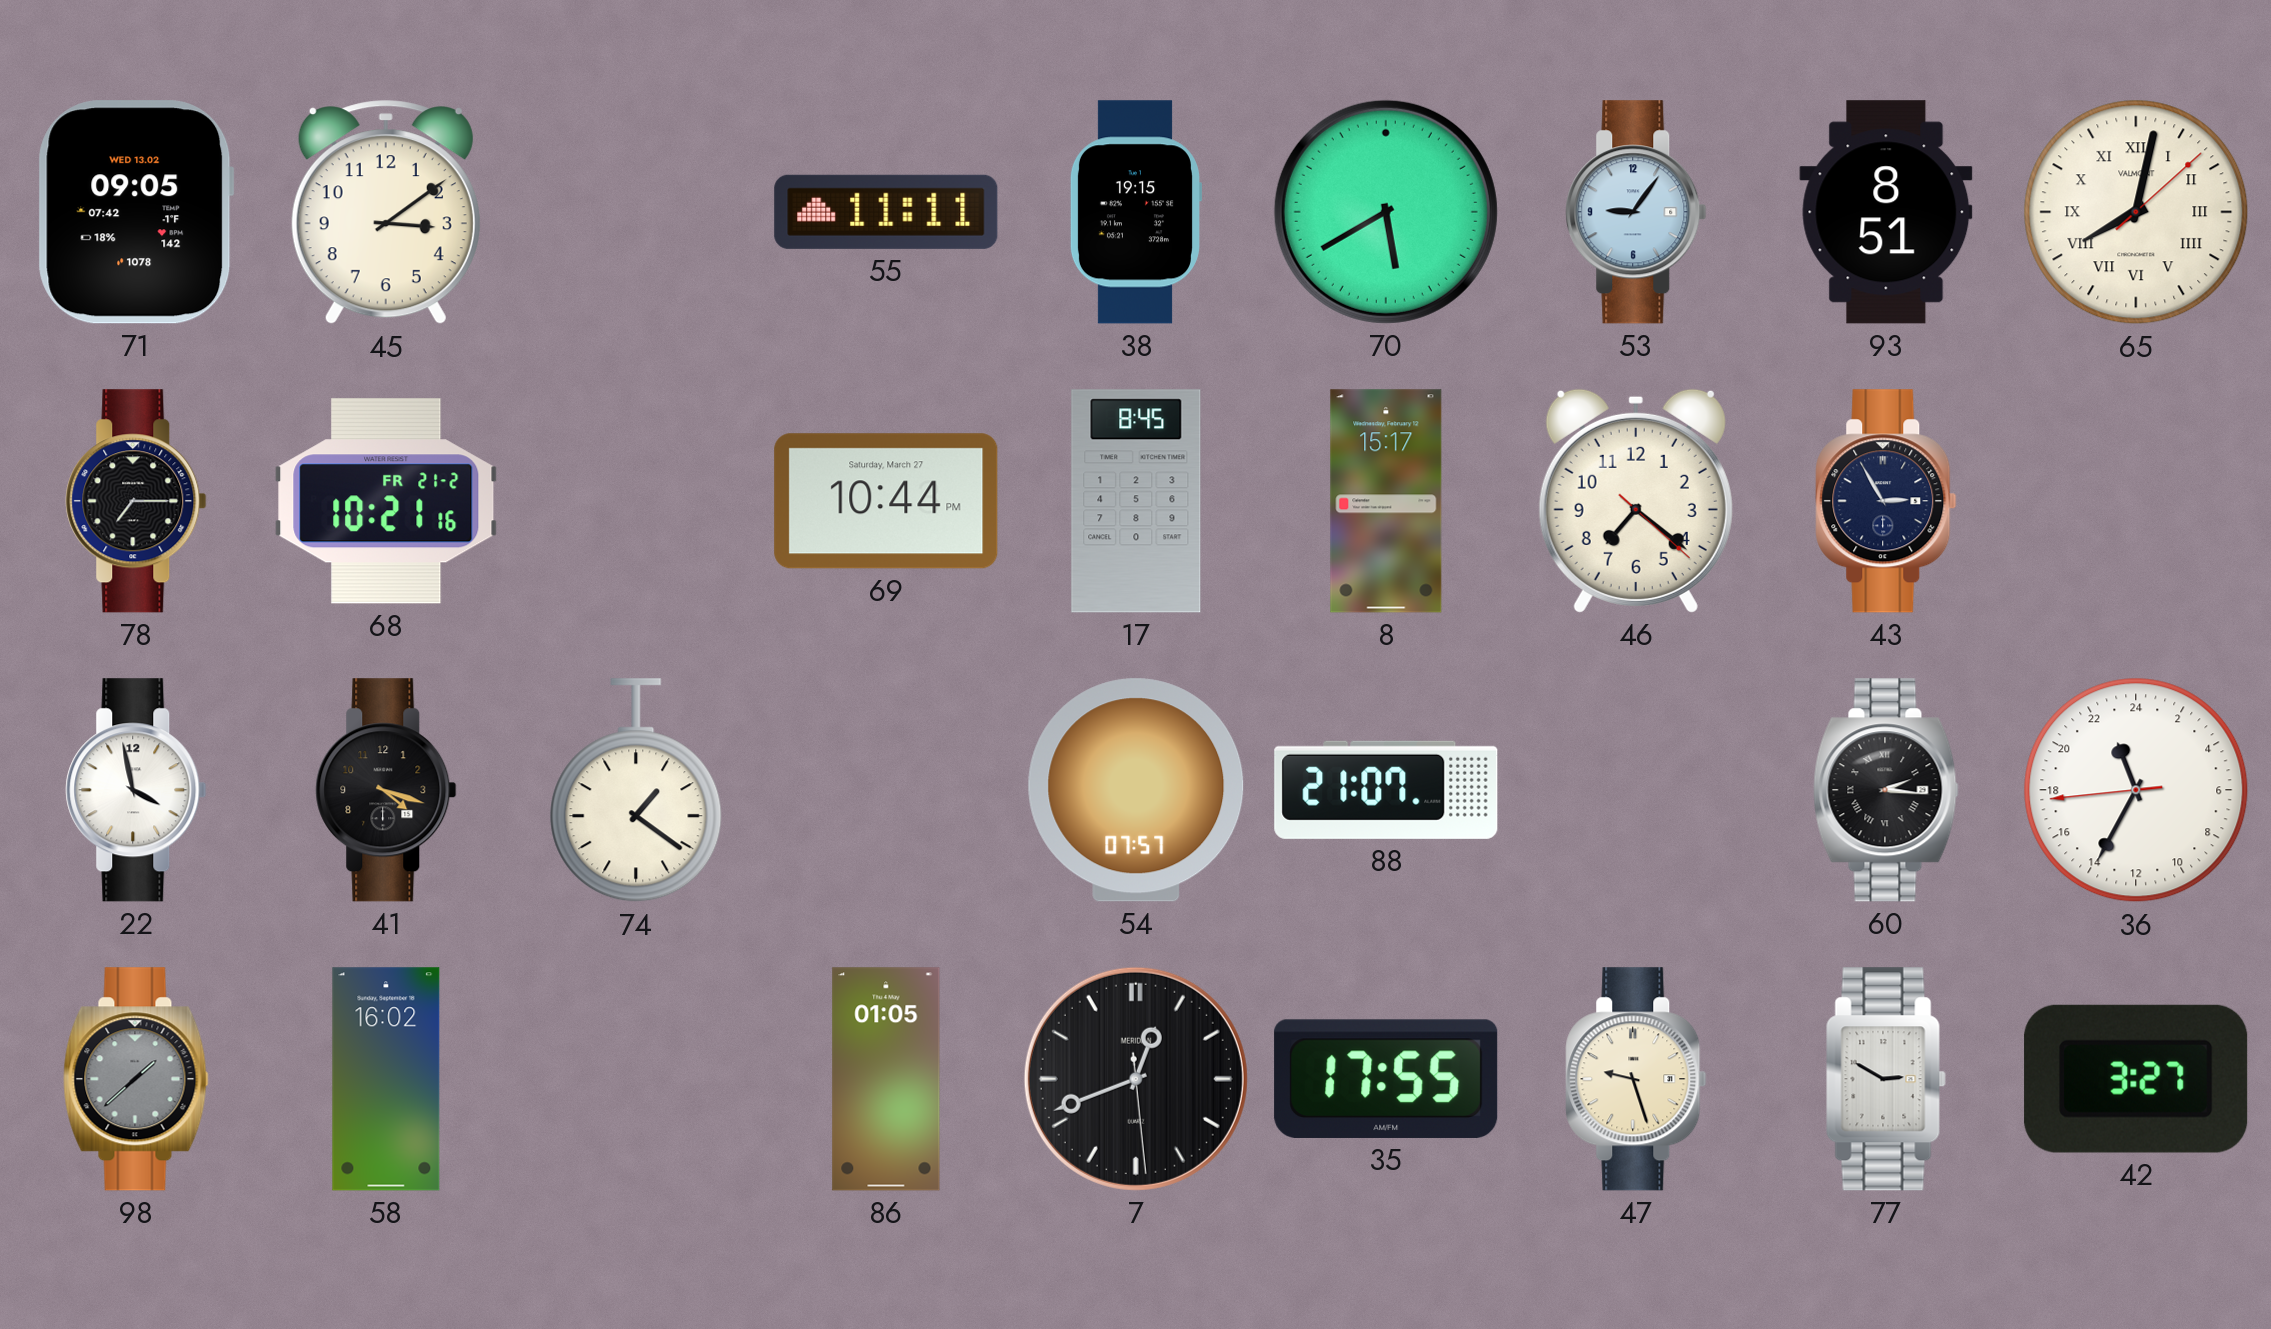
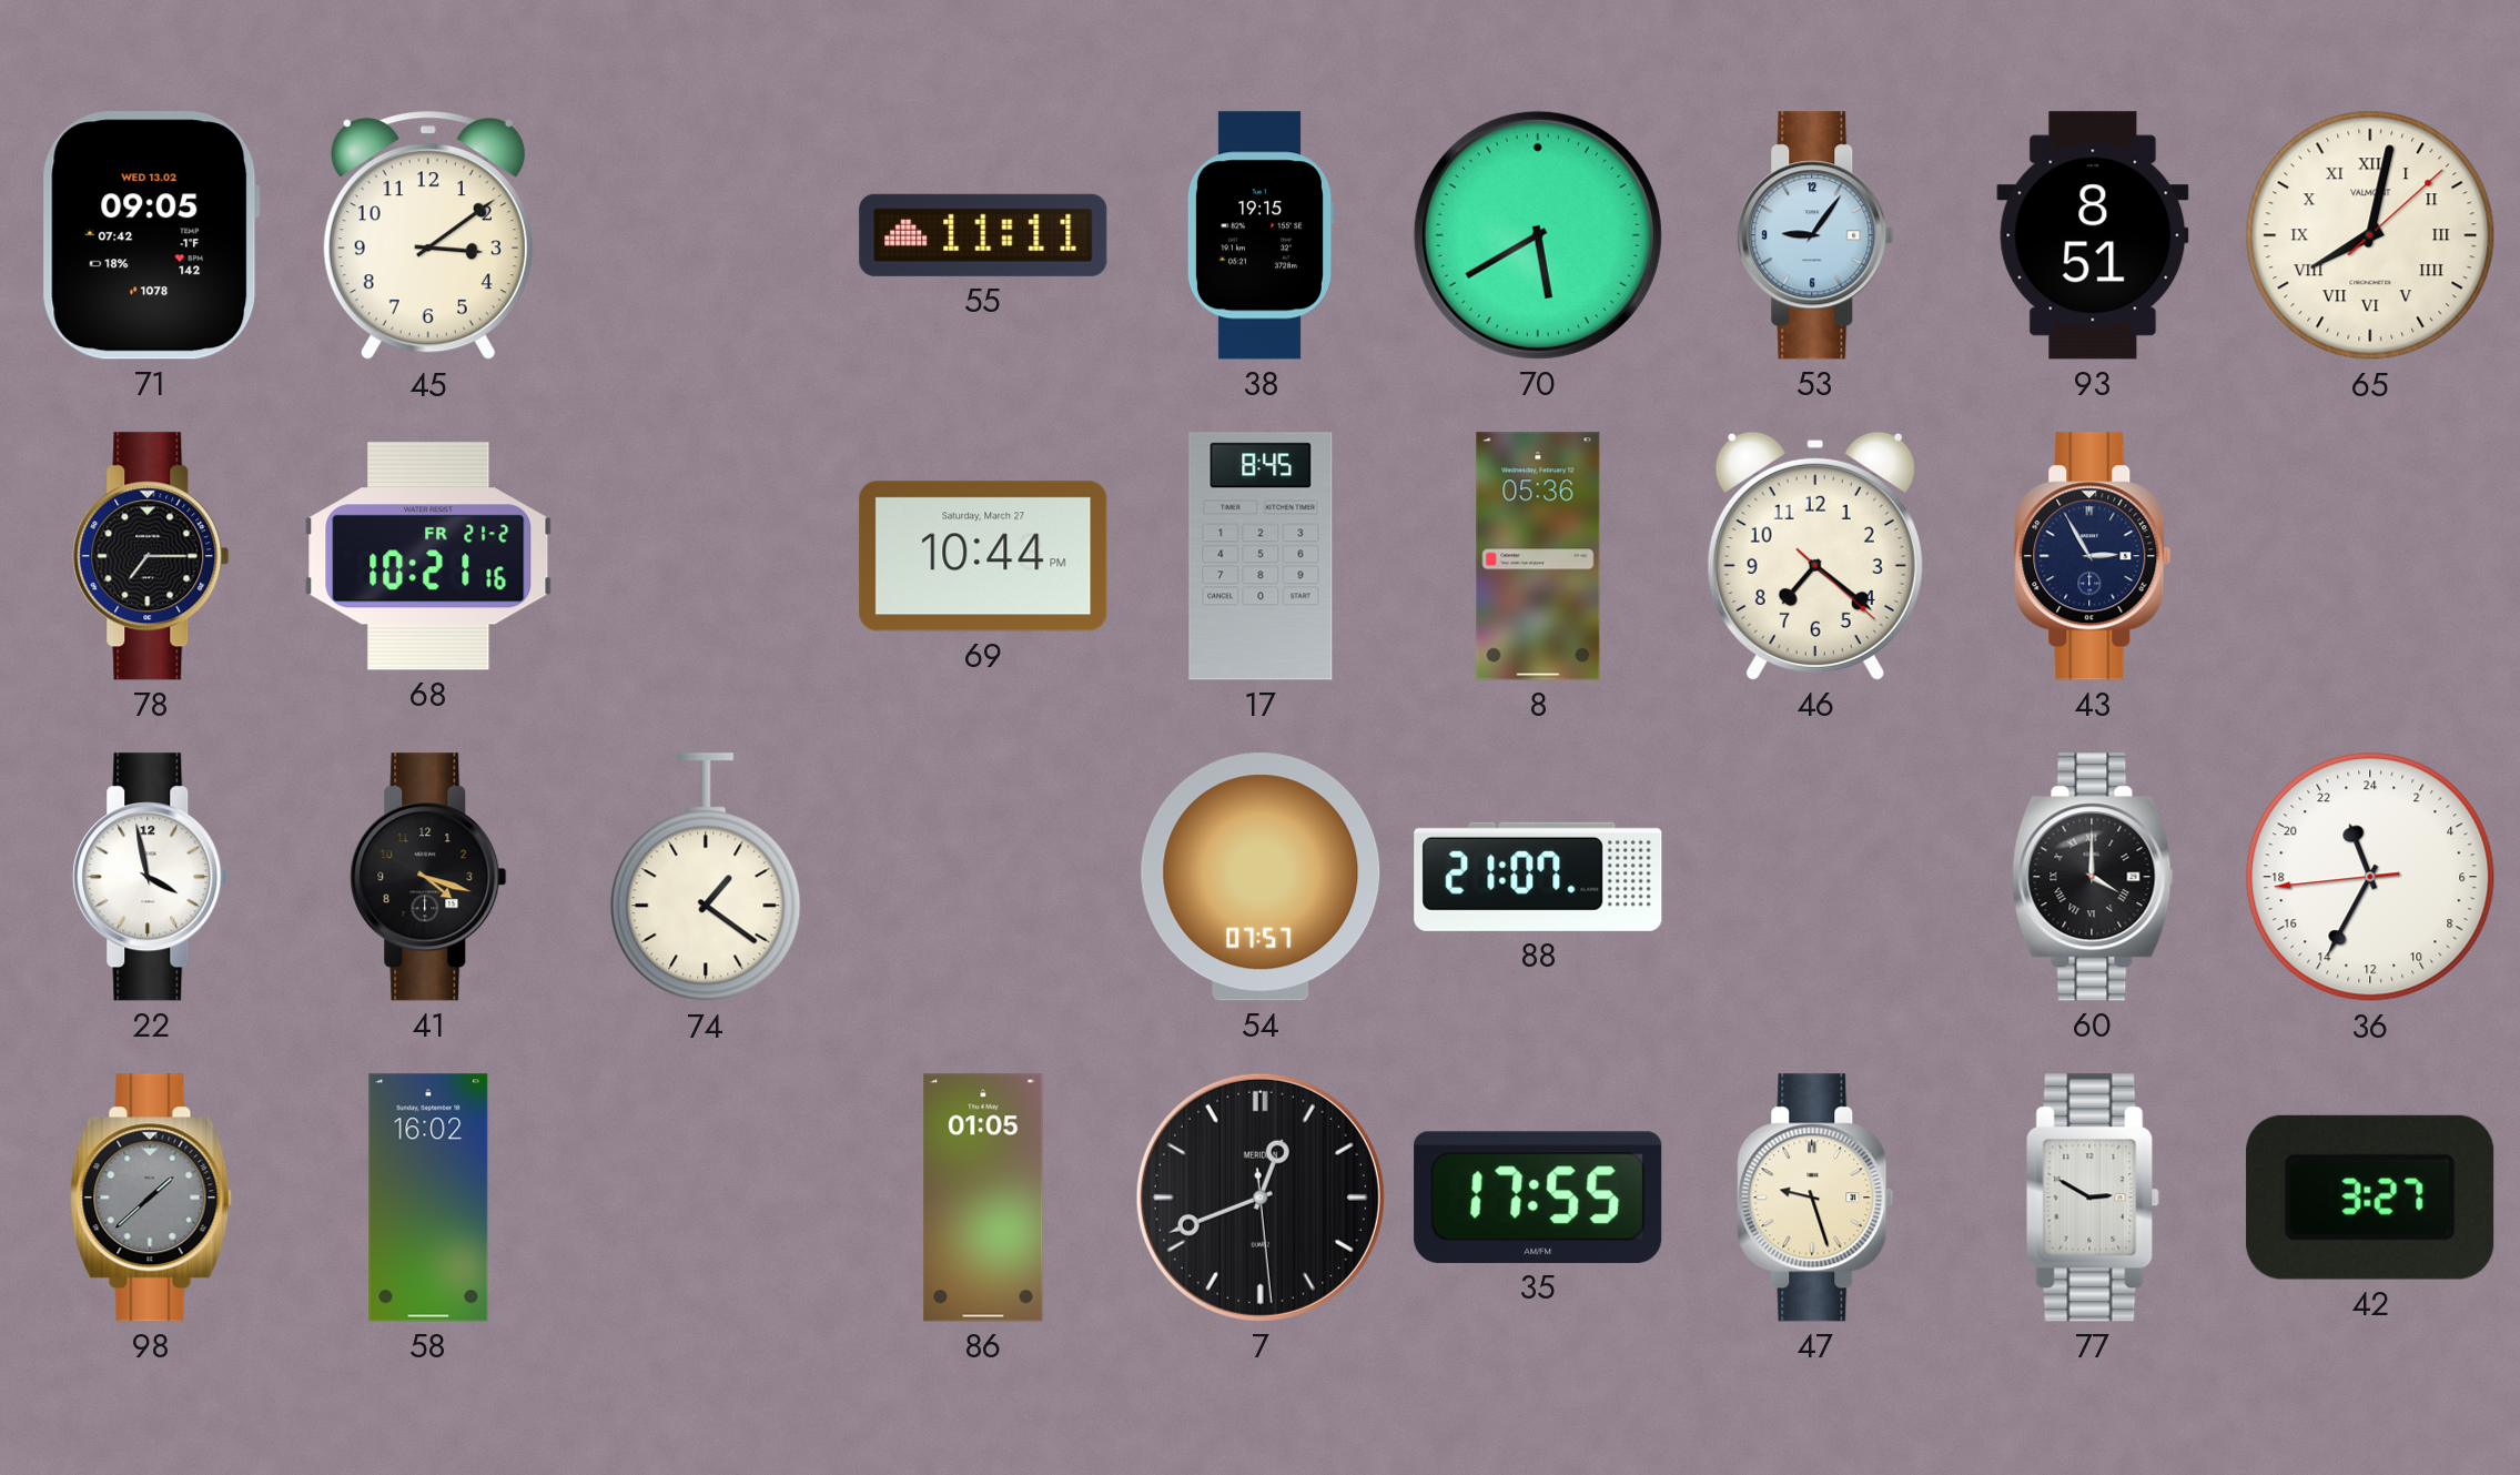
8: 15:17 -> 05:36
60: 2:16 -> 4:00
